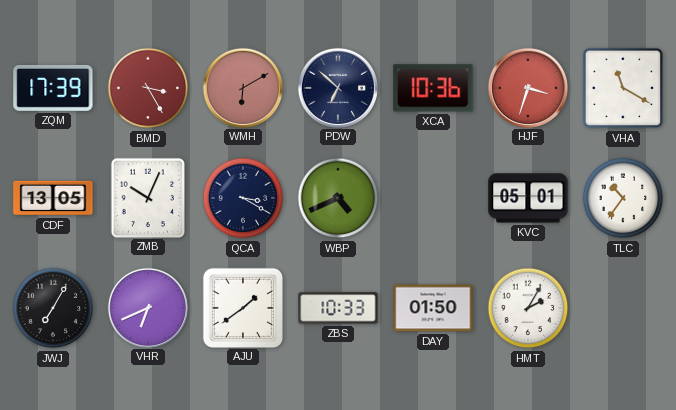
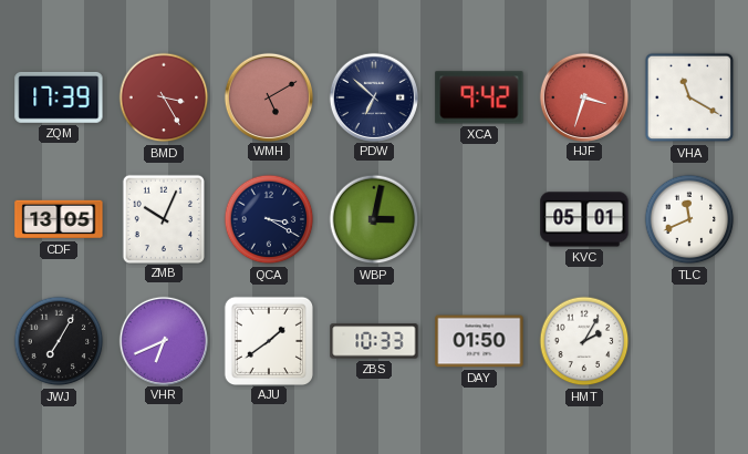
WMH: 6:10 -> 5:10
XCA: 10:36 -> 9:42
WBP: 4:41 -> 3:02
TLC: 10:36 -> 11:41
